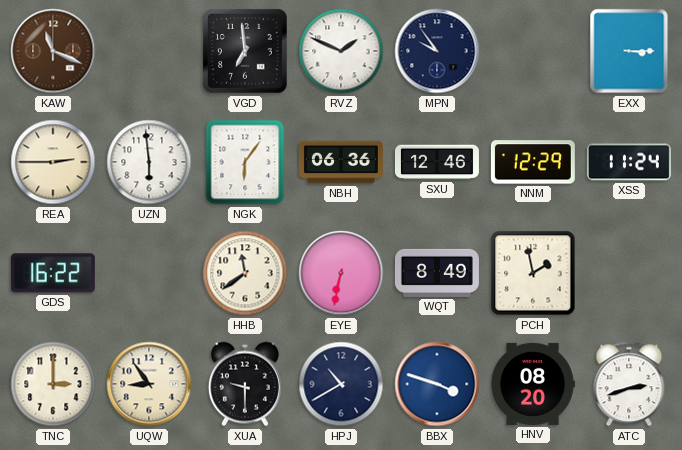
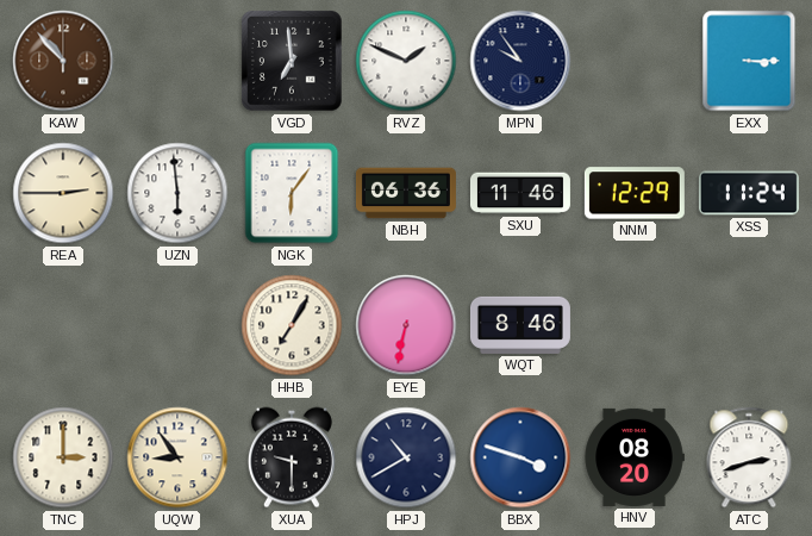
KAW: 11:19 -> 10:53
SXU: 12:46 -> 11:46
GDS: 16:22 -> none
HHB: 11:39 -> 7:05
WQT: 8:49 -> 8:46
PCH: 1:58 -> none
